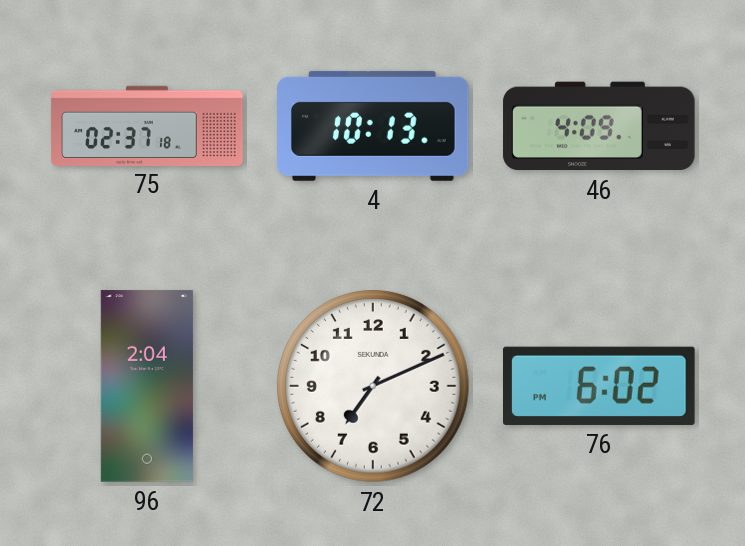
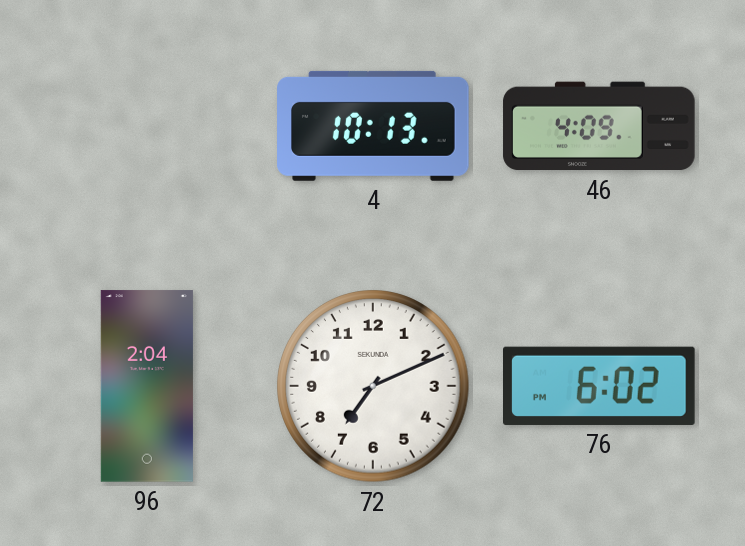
75: 02:37 -> none
